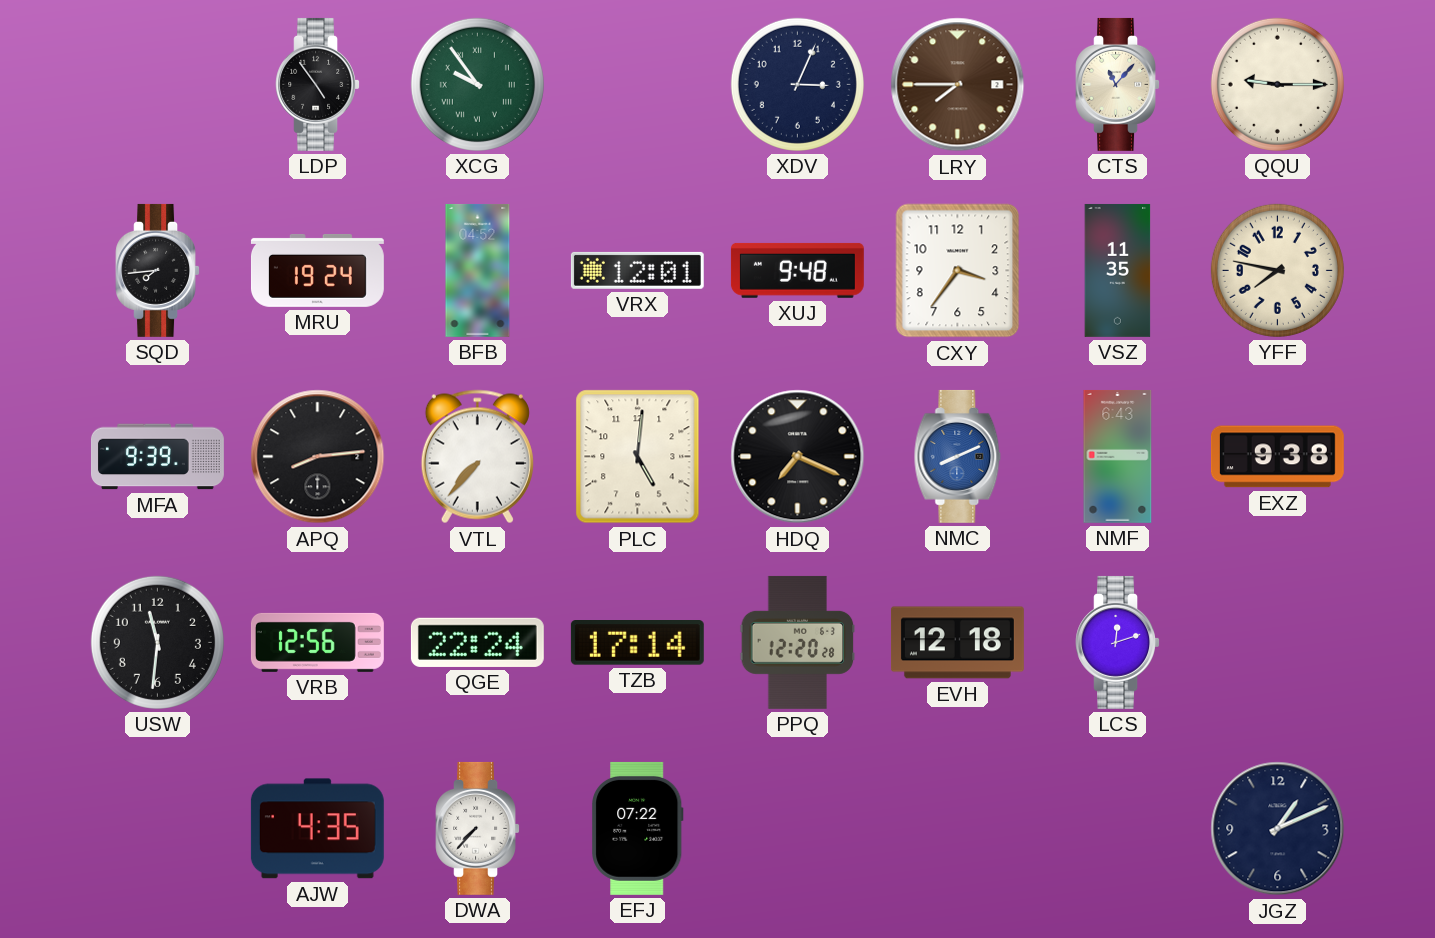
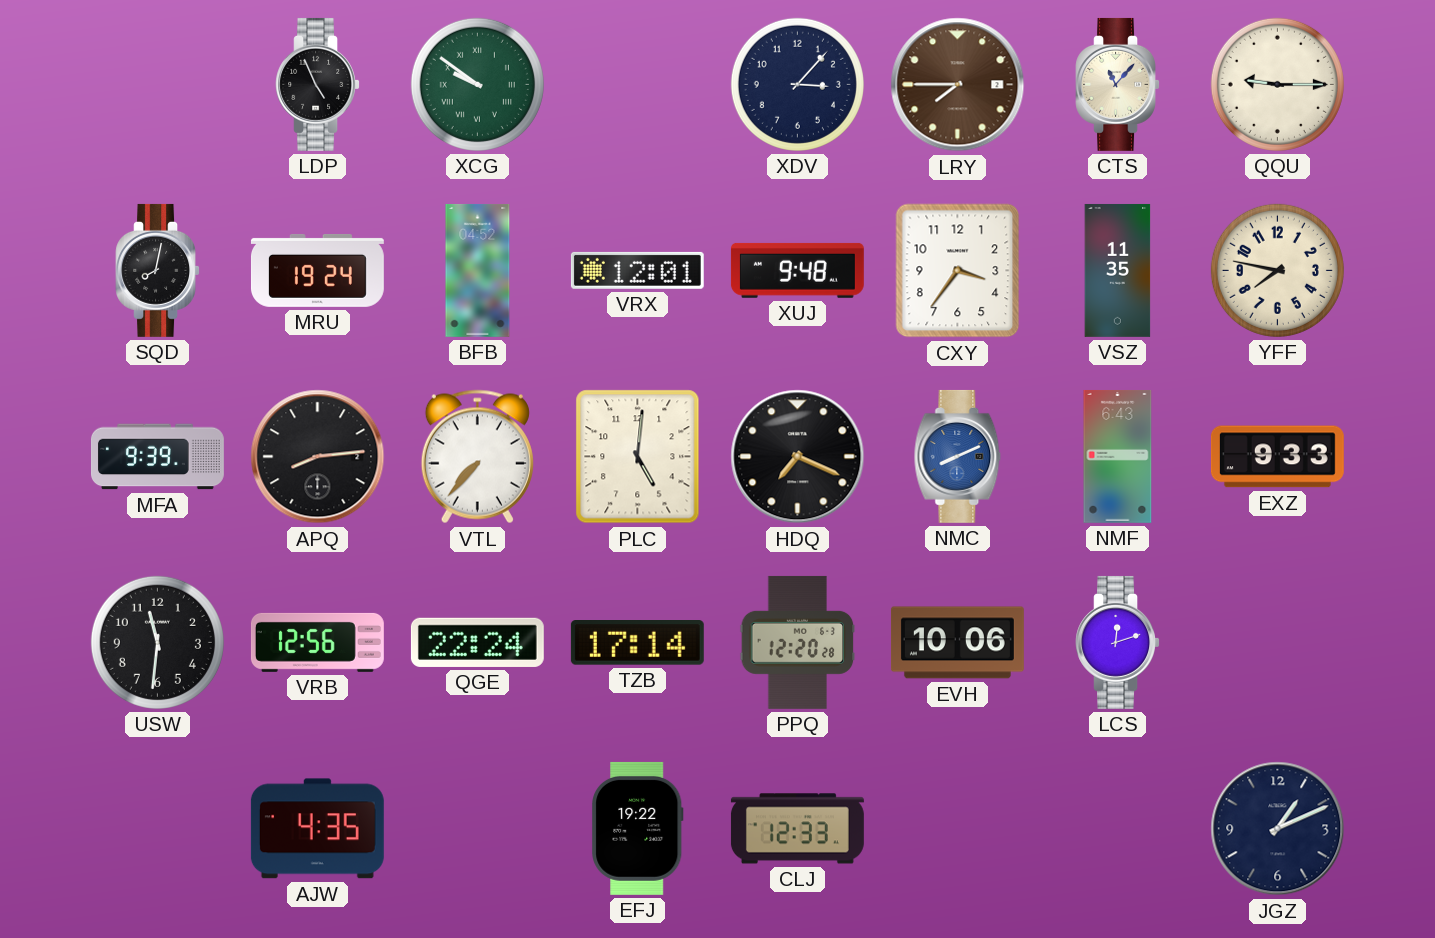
LDP: 4:54 -> 4:56
XCG: 9:54 -> 9:51
XDV: 3:04 -> 3:07
SQD: 7:44 -> 8:02
EXZ: 9:38 -> 9:33
EVH: 12:18 -> 10:06
DWA: 7:37 -> none
EFJ: 07:22 -> 19:22
CLJ: none -> 12:33
